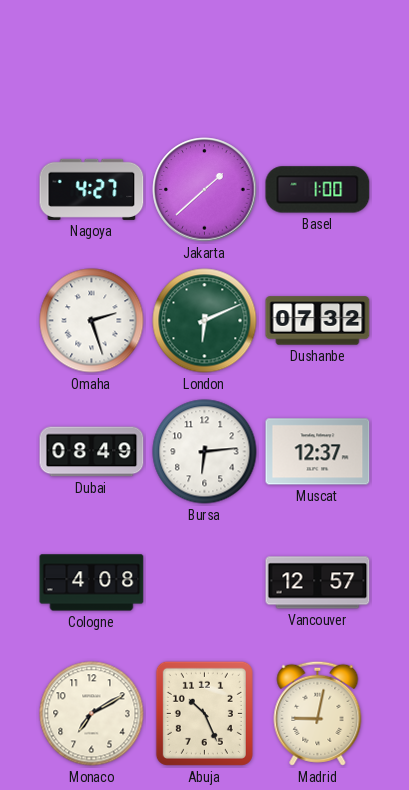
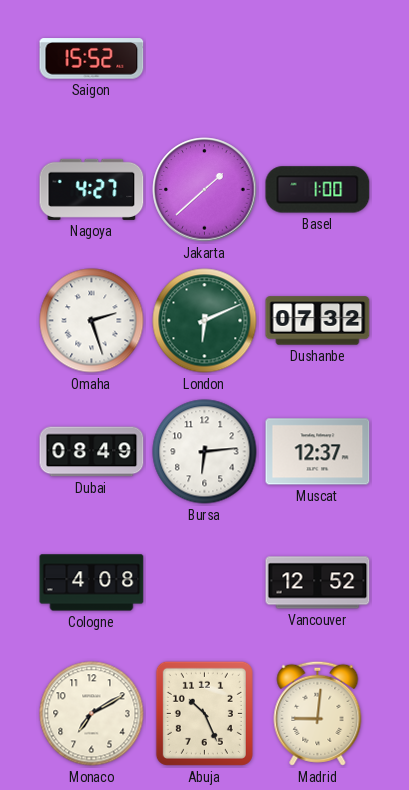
Saigon: none -> 15:52
Vancouver: 12:57 -> 12:52
Madrid: 9:02 -> 9:01
